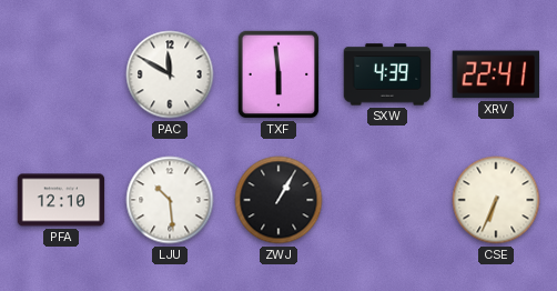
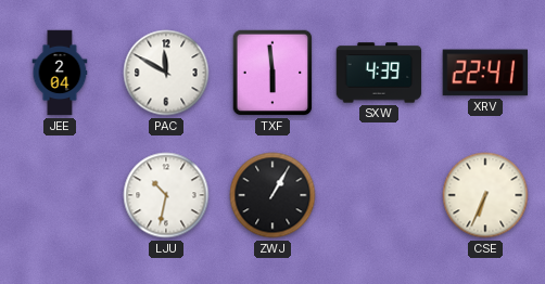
JEE: none -> 2:04
PFA: 12:10 -> none
LJU: 10:29 -> 10:32
